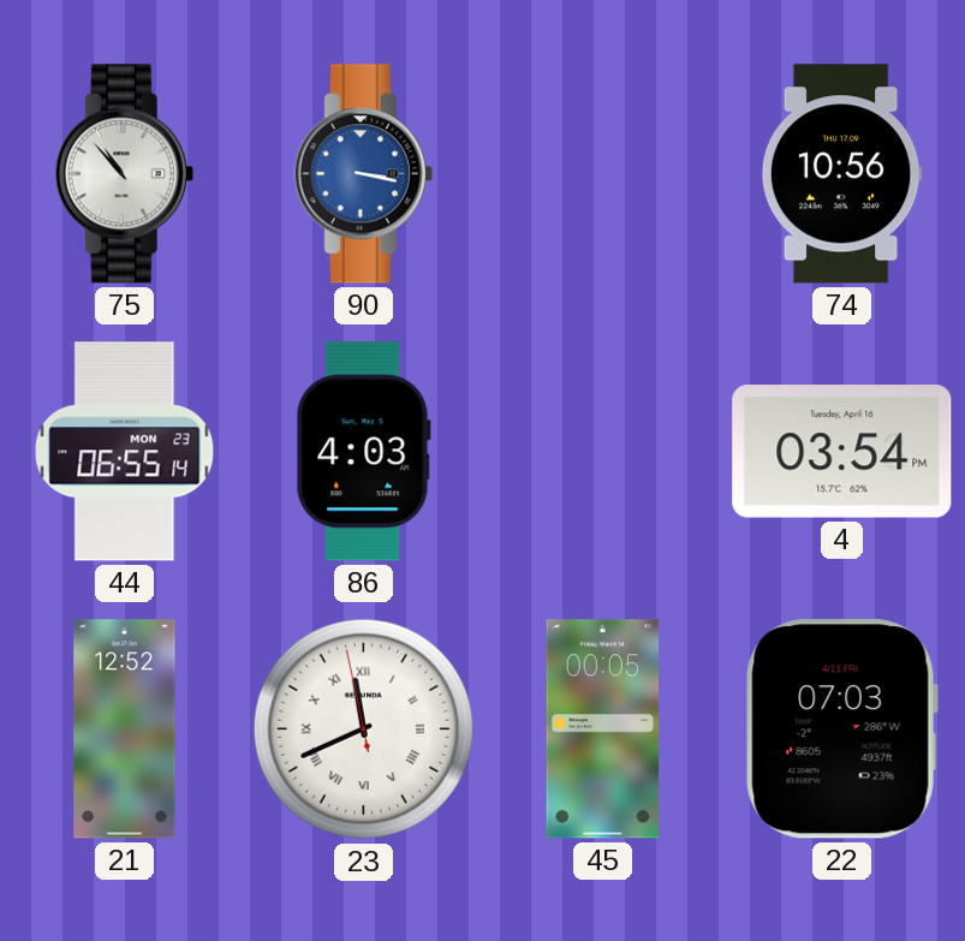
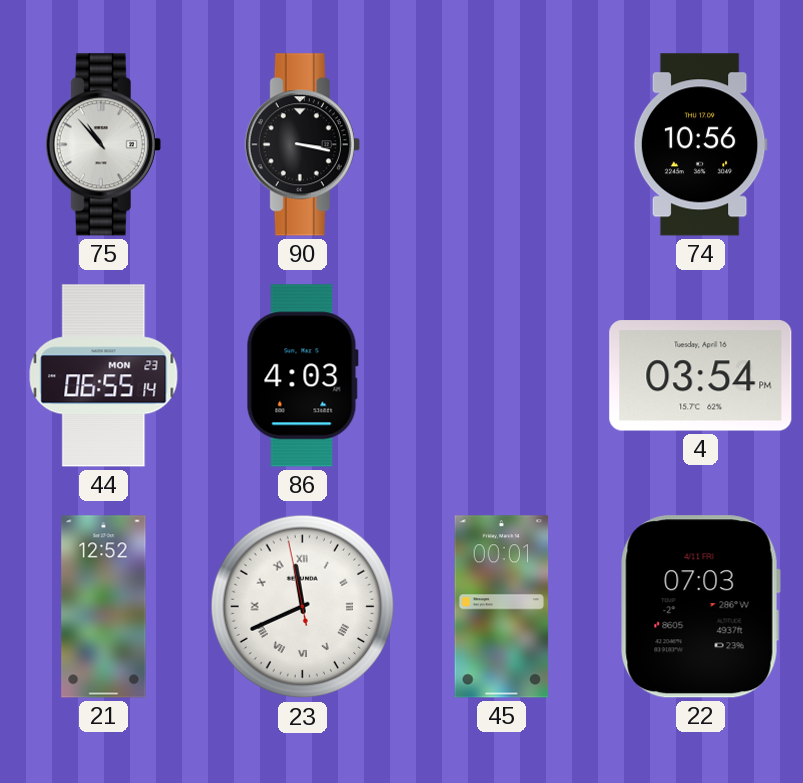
90 dial: blue -> black
45: 00:05 -> 00:01
